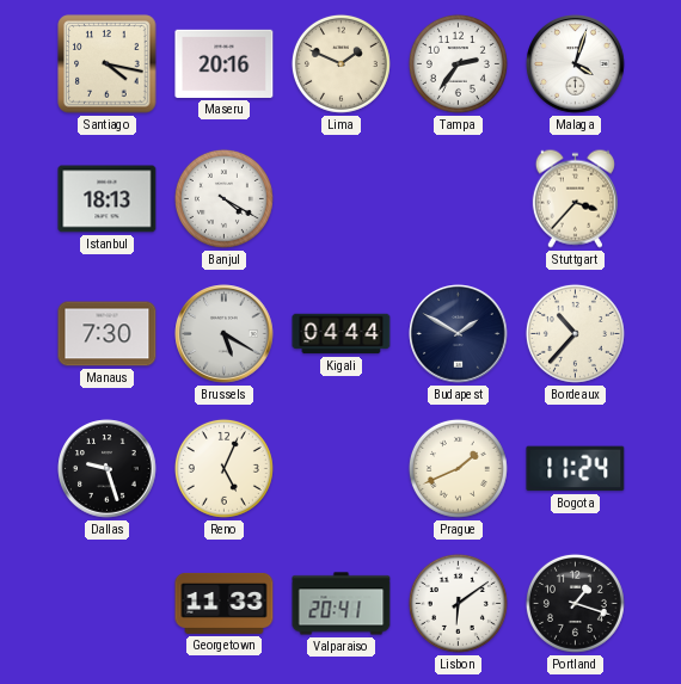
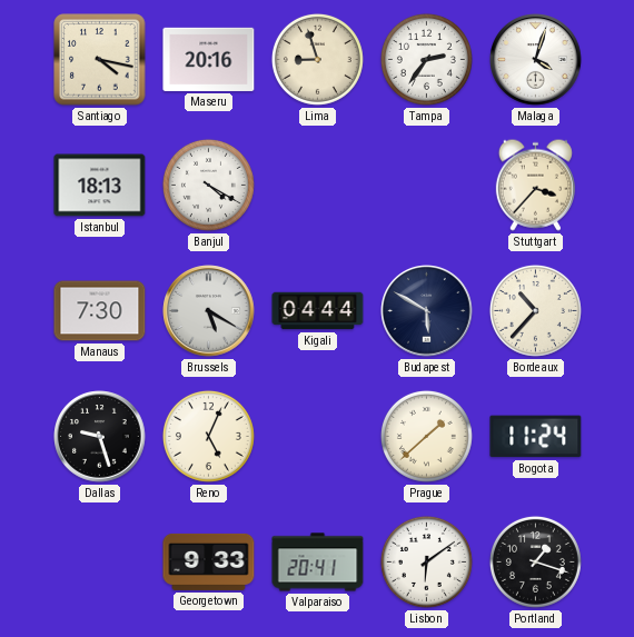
Lima: 1:49 -> 8:57
Budapest: 1:50 -> 5:50
Prague: 1:41 -> 1:38
Georgetown: 11:33 -> 9:33
